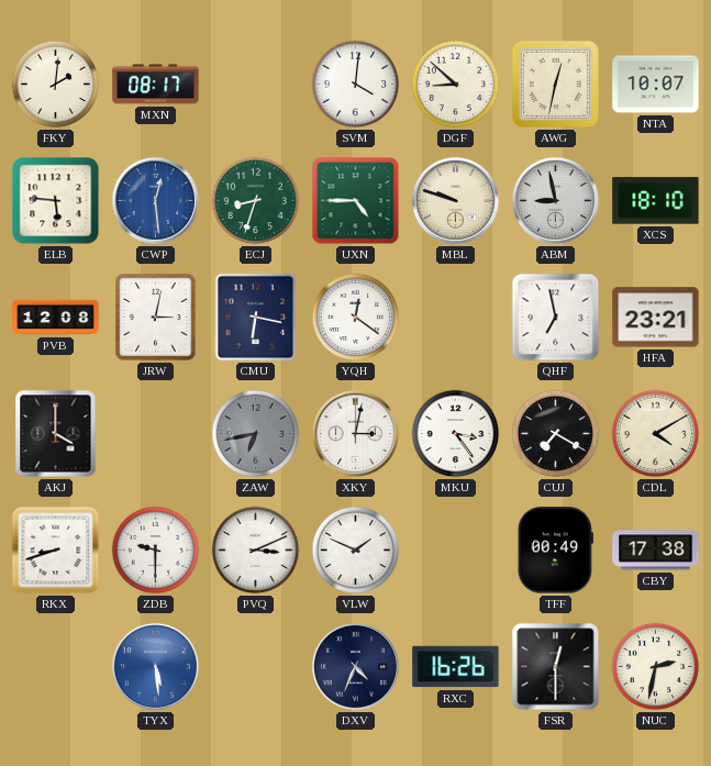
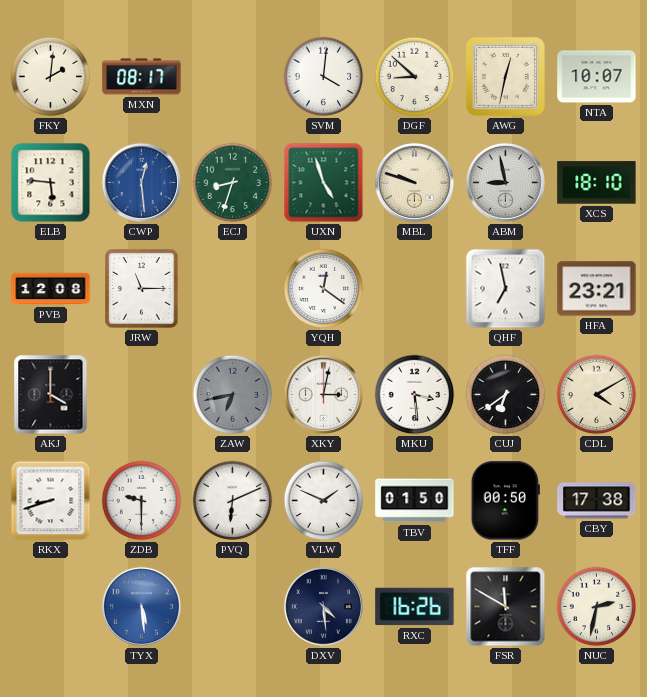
UXN: 4:45 -> 4:57
JRW: 3:02 -> 11:15
CMU: 6:17 -> none
MKU: 3:24 -> 3:29
CUJ: 7:20 -> 6:39
PVQ: 3:11 -> 6:11
TBV: none -> 01:50
TFF: 00:49 -> 00:50
DXV: 4:34 -> 4:29
FSR: 12:30 -> 11:50
